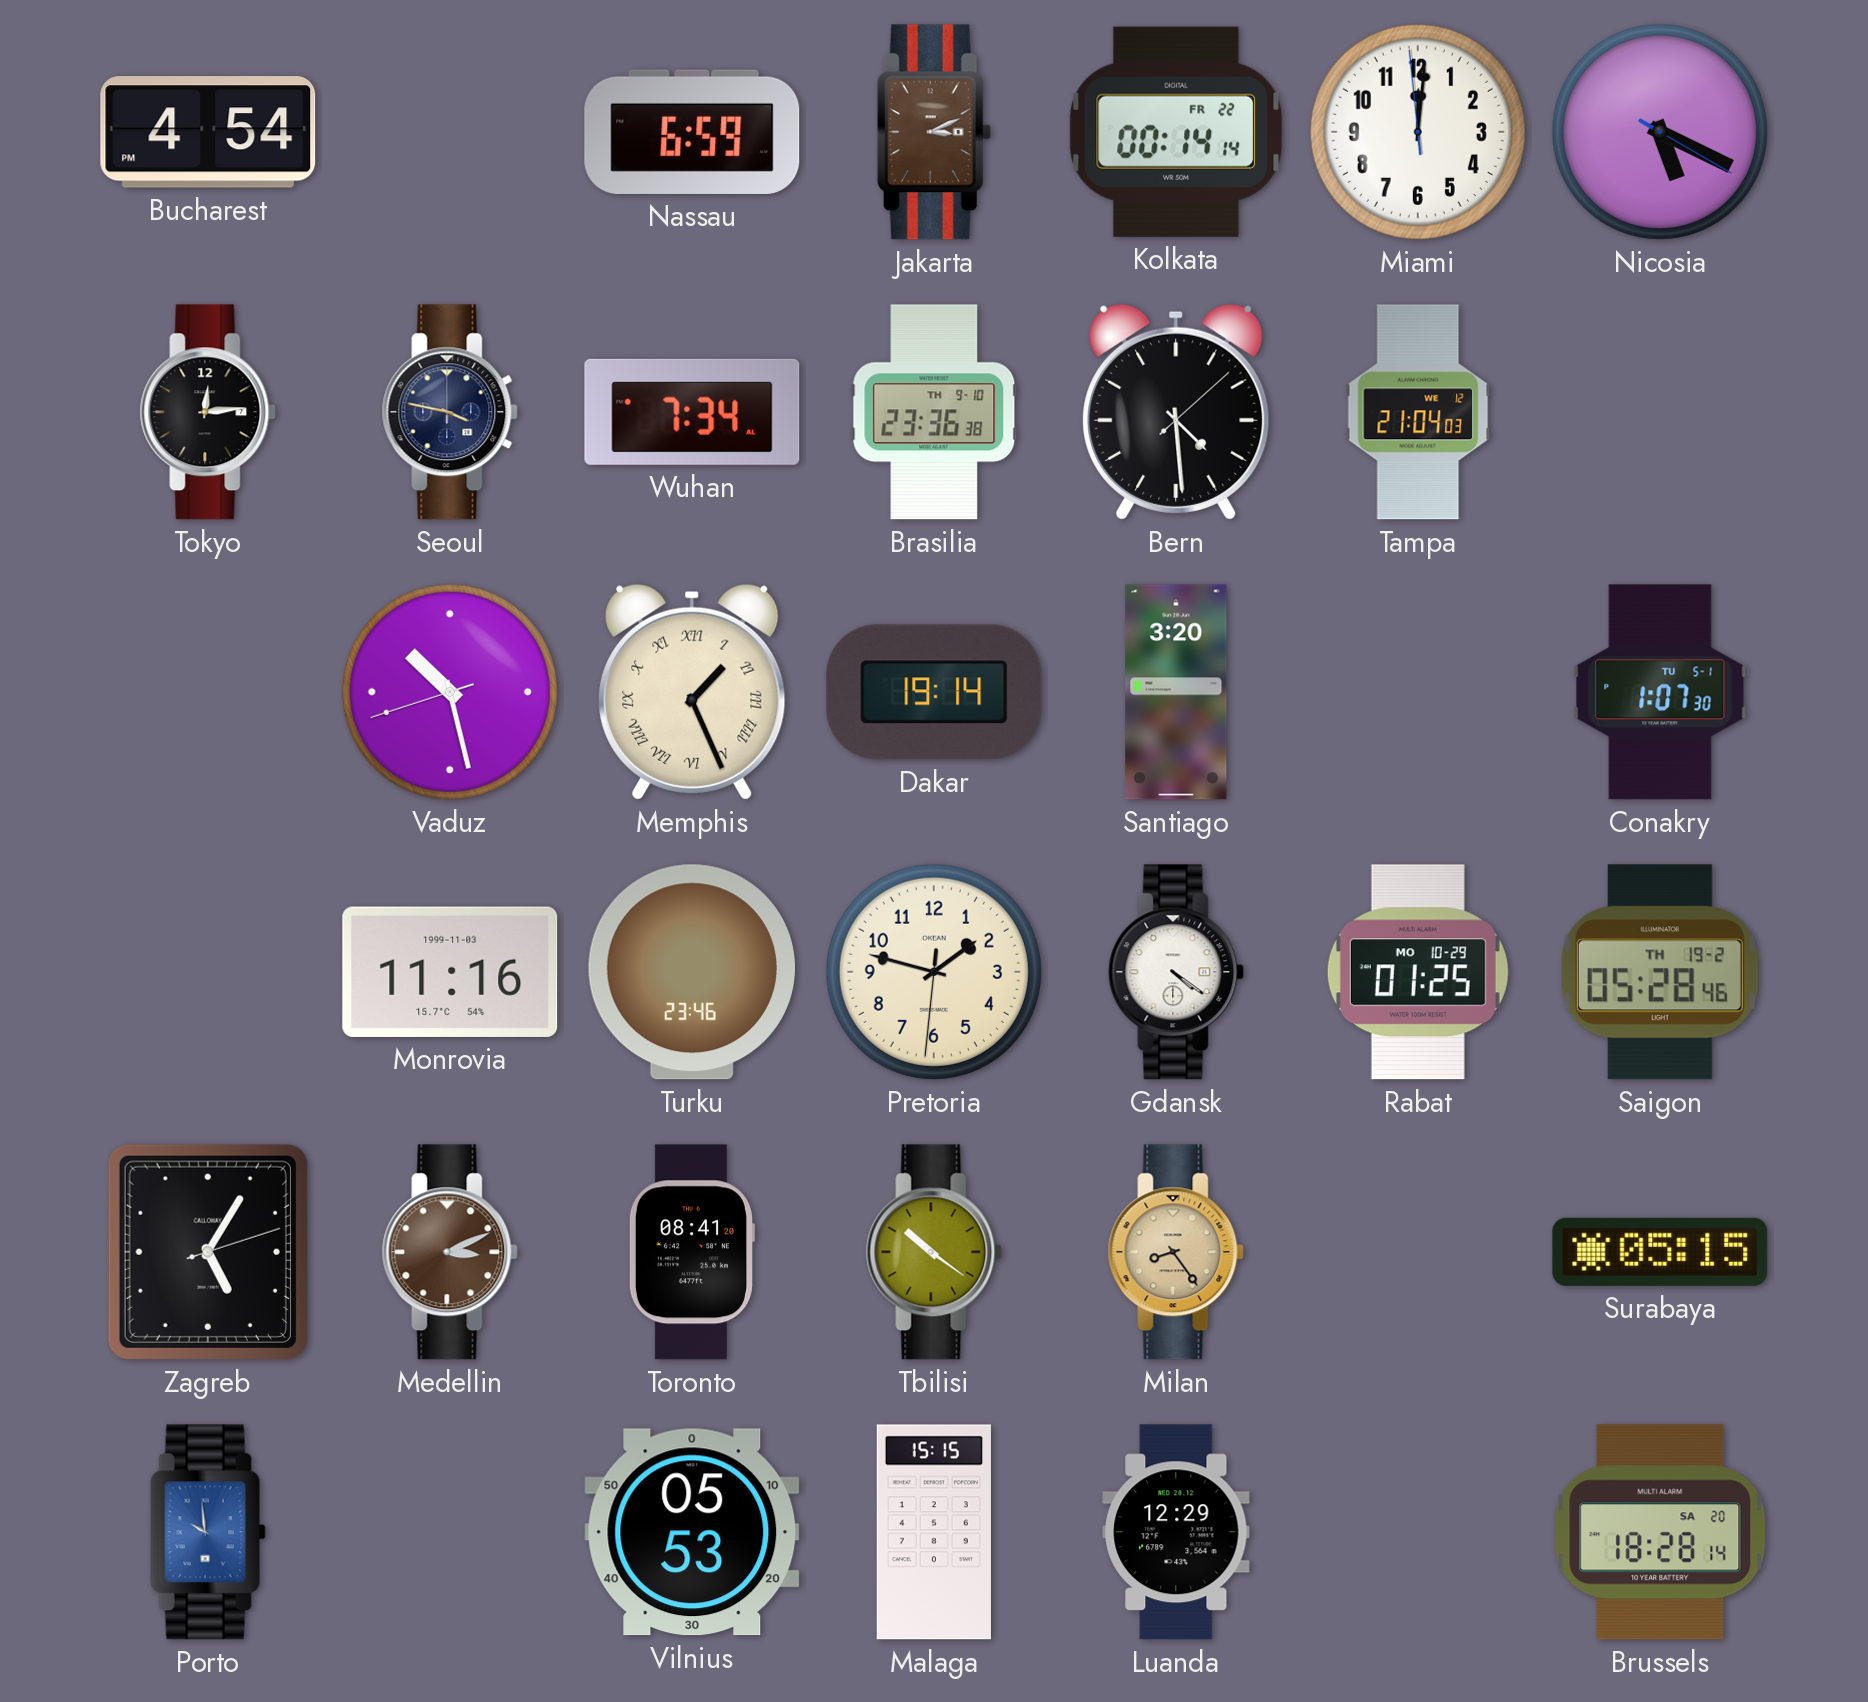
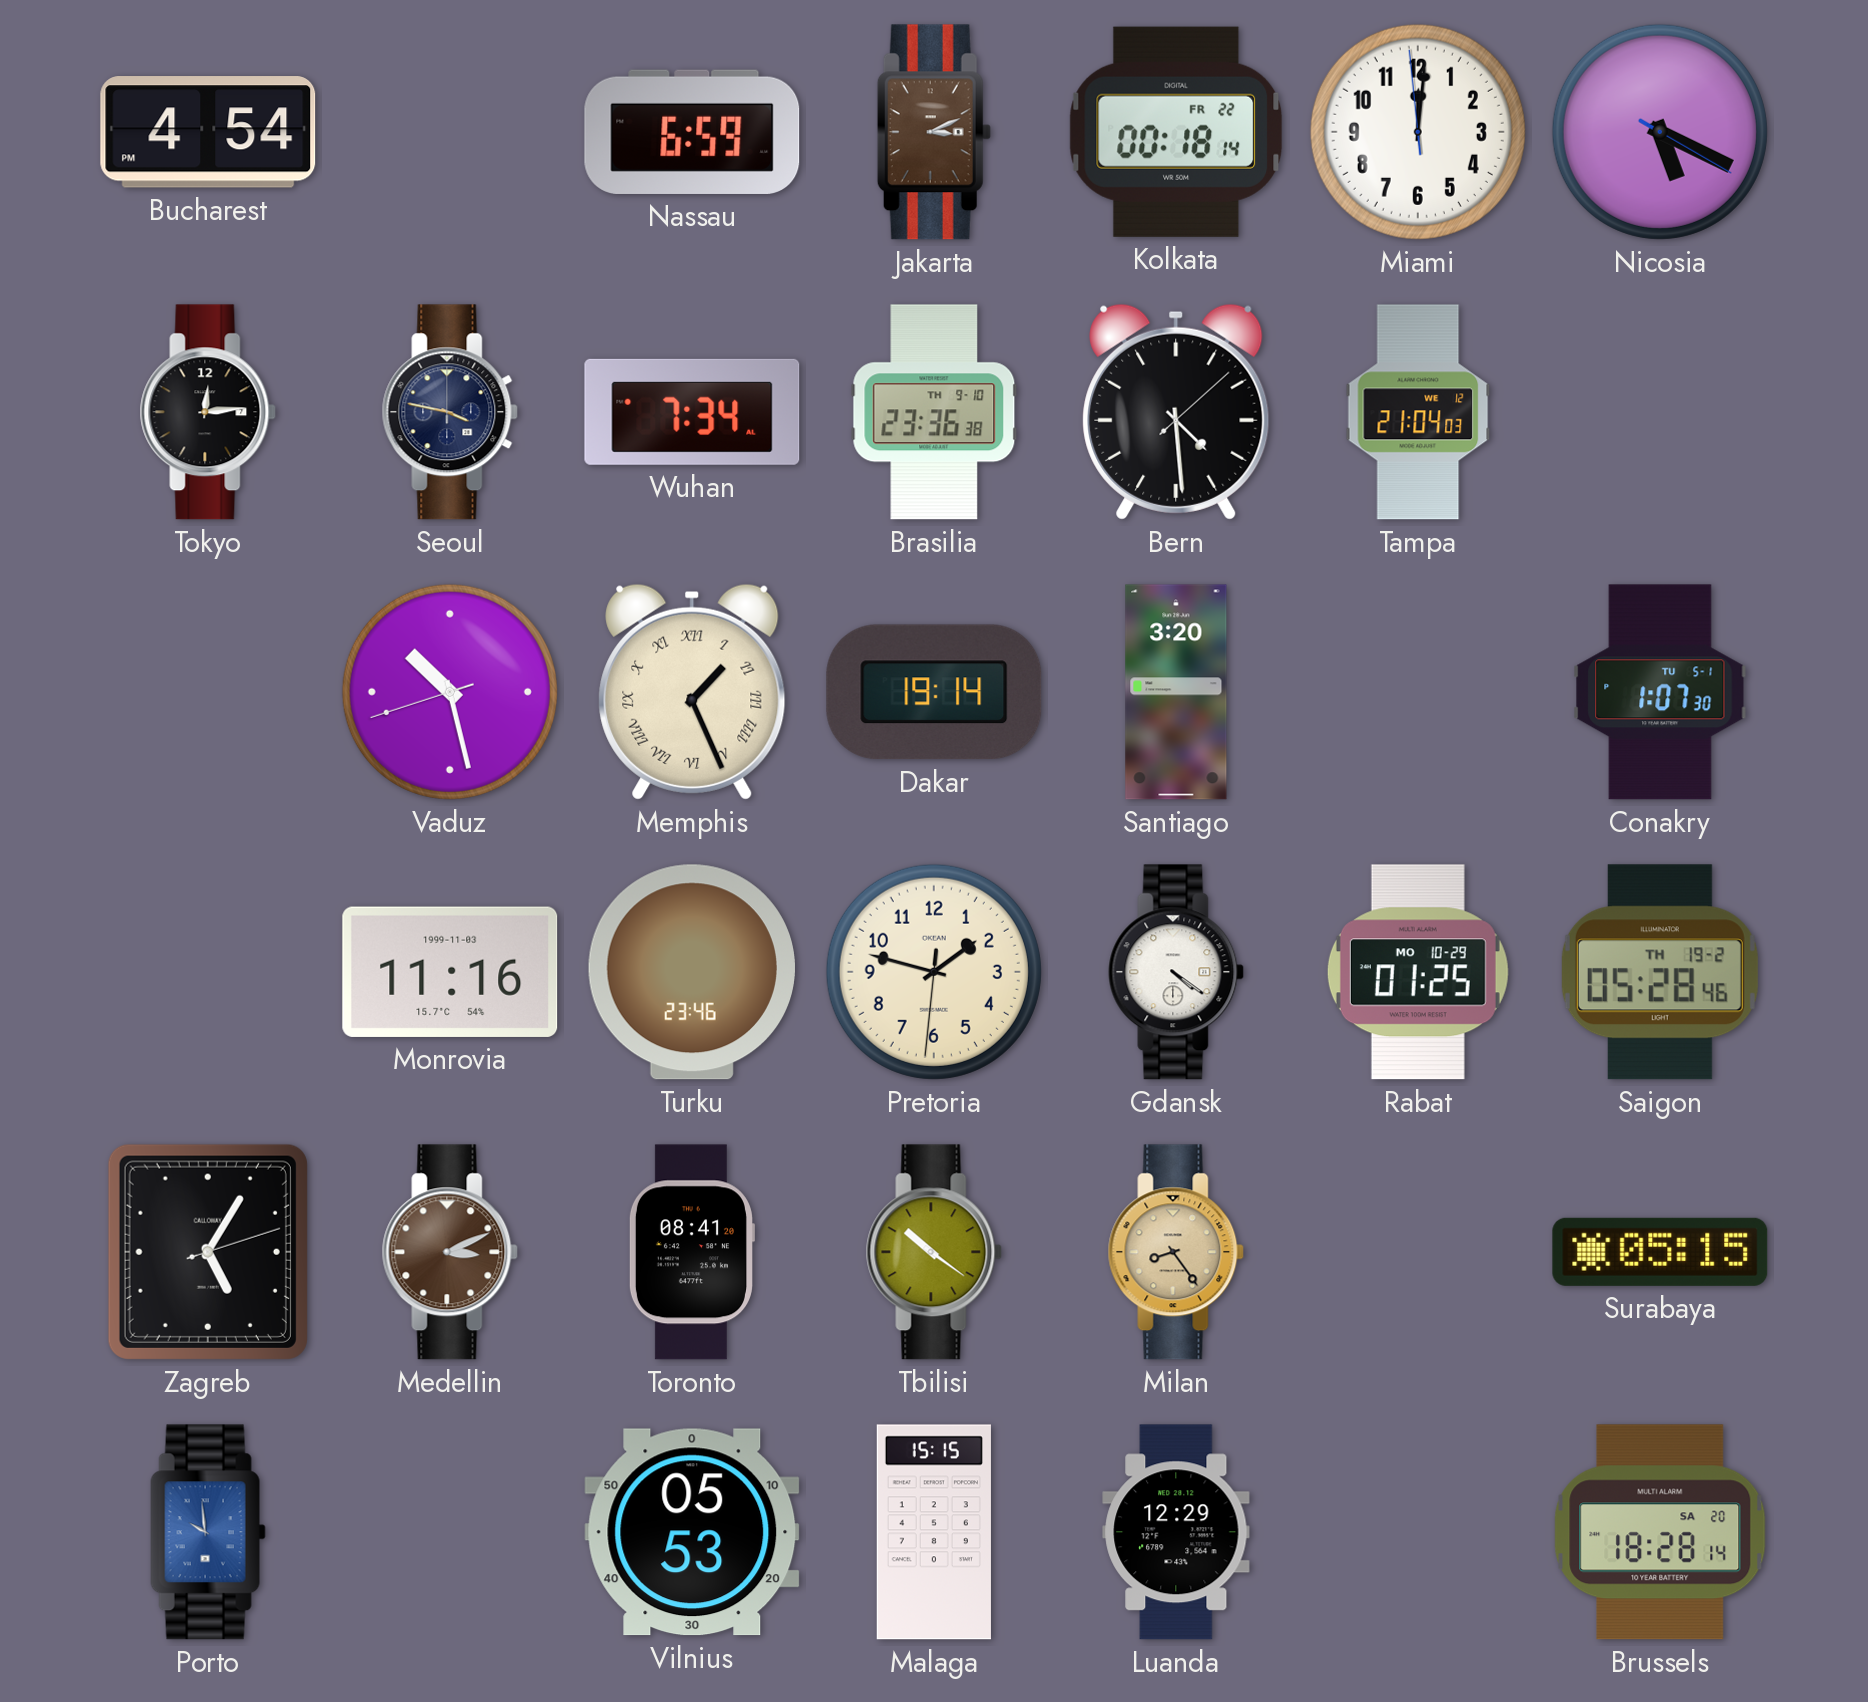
Kolkata: 00:14 -> 00:18
